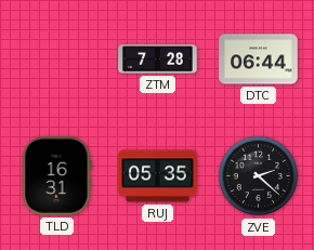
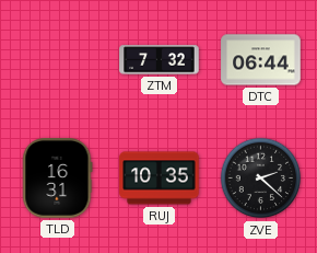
ZTM: 7:28 -> 7:32
RUJ: 05:35 -> 10:35
